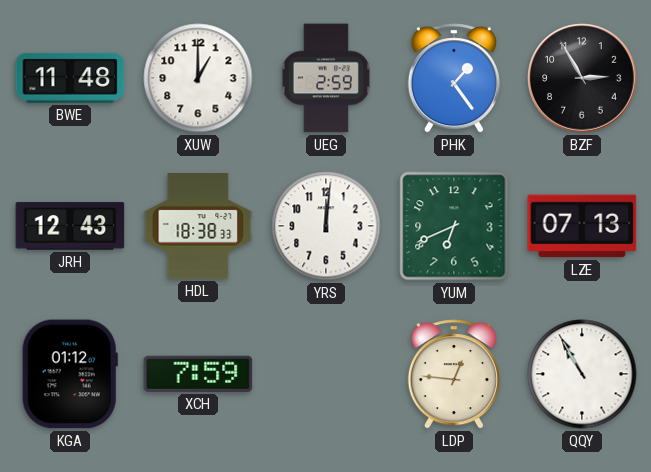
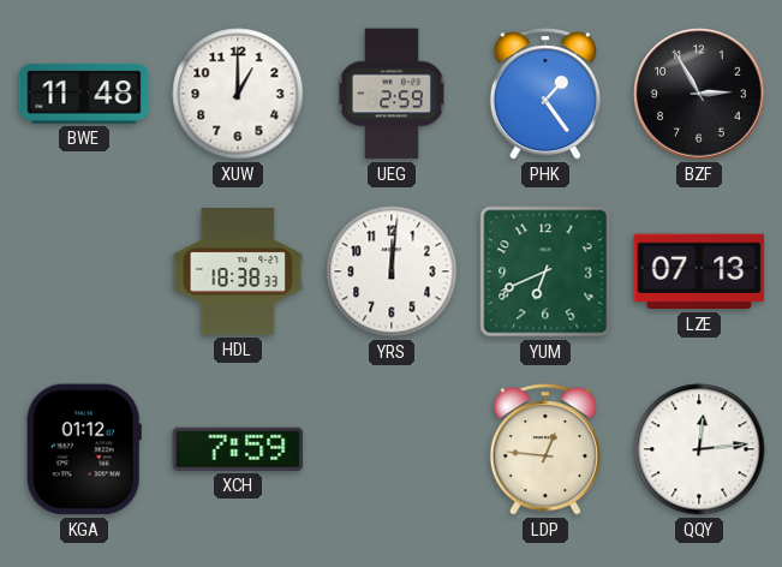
JRH: 12:43 -> none
QQY: 10:55 -> 12:14
